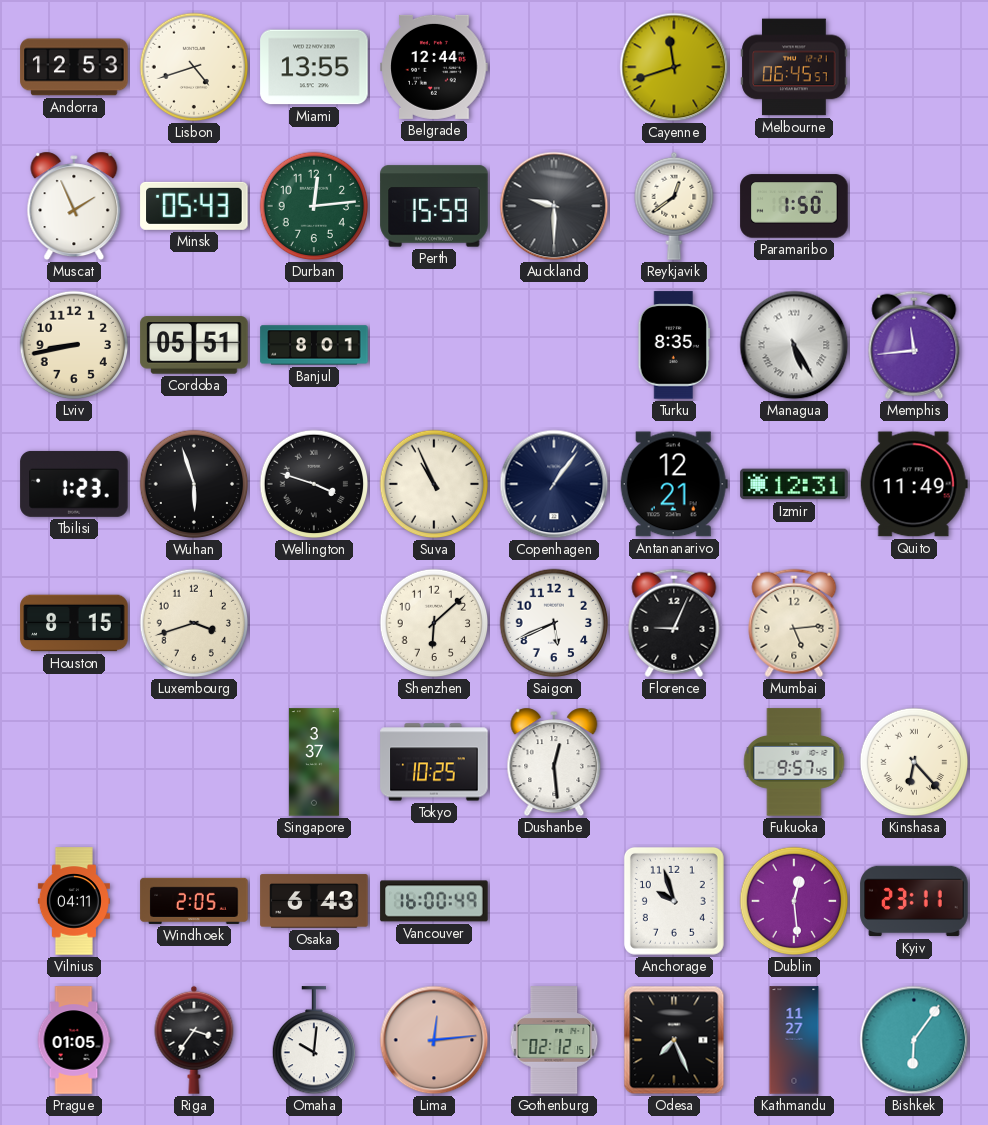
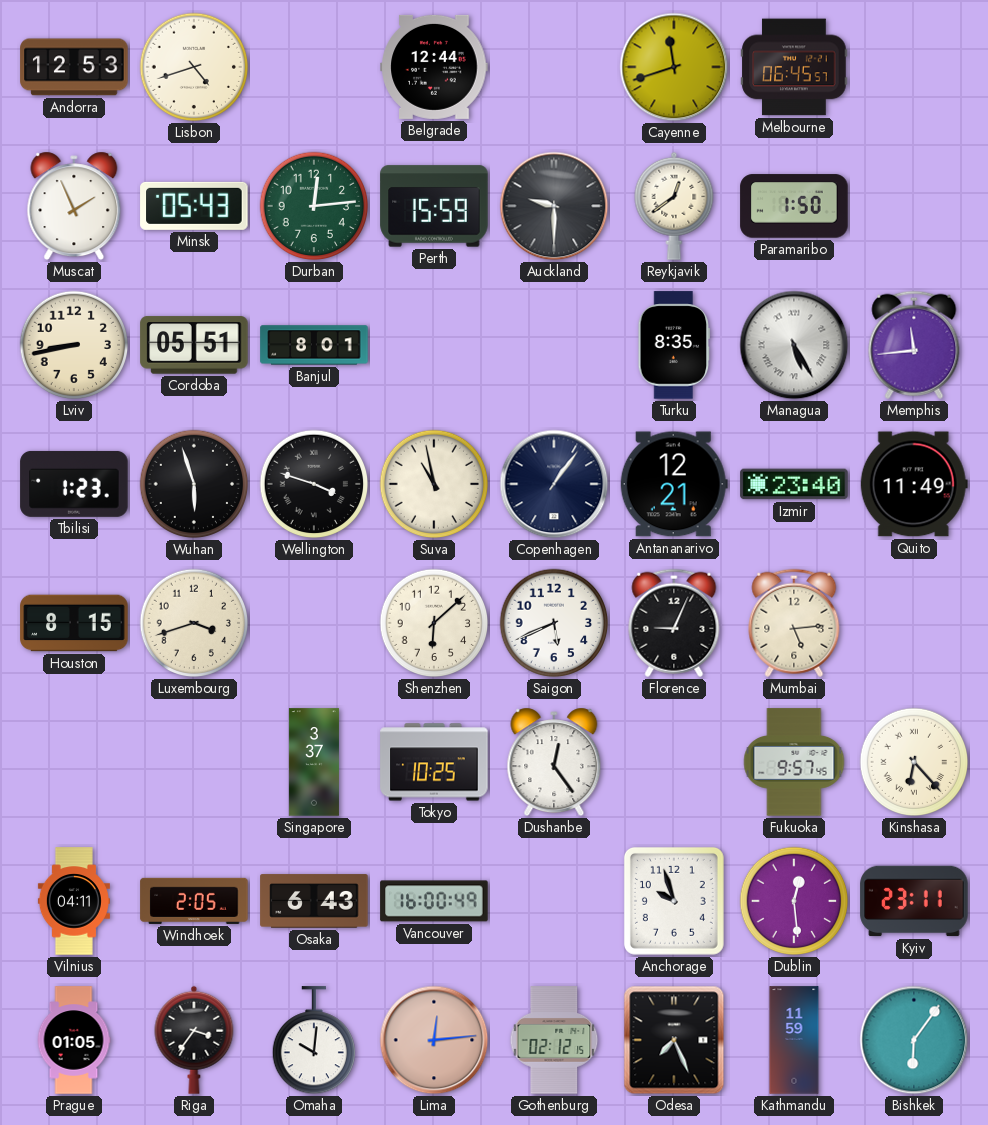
Miami: 13:55 -> none
Suva: 10:56 -> 10:58
Izmir: 12:31 -> 23:40
Dushanbe: 12:29 -> 12:24
Kathmandu: 11:27 -> 11:59
